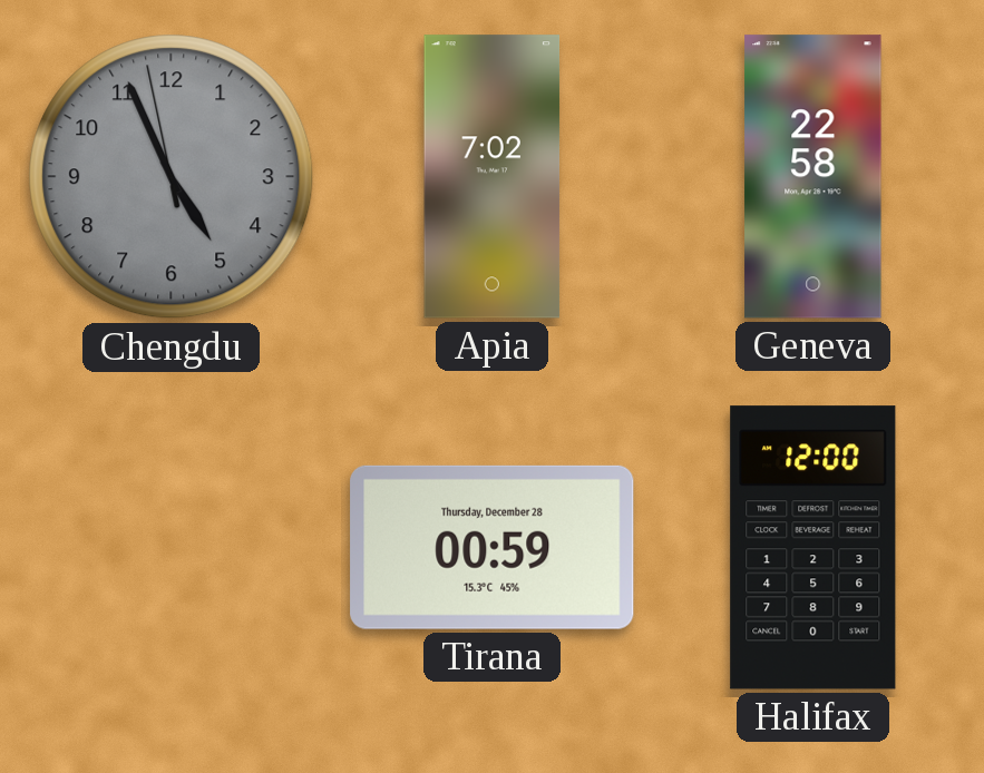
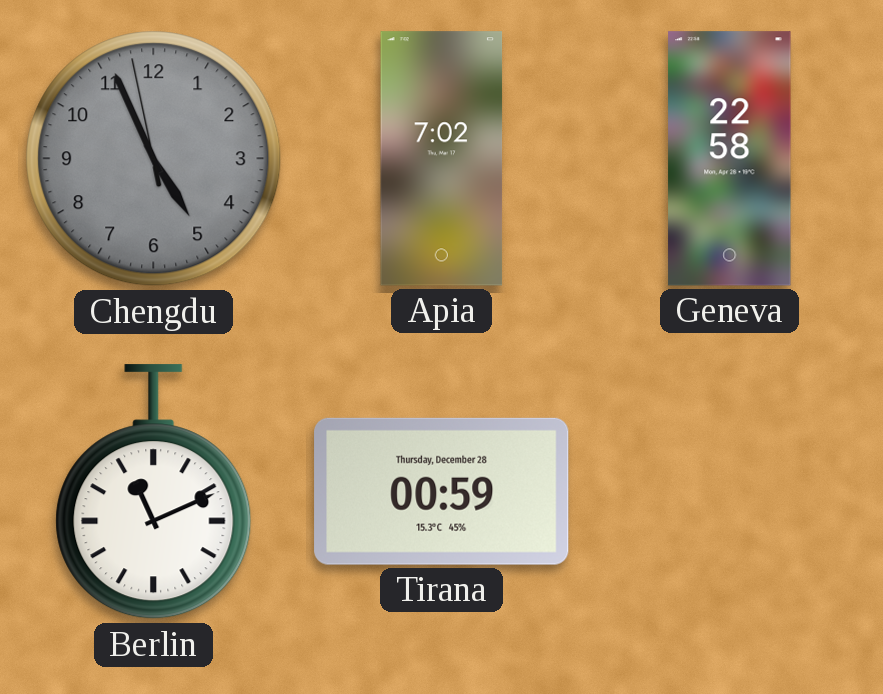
Berlin: none -> 11:11
Halifax: 12:00 -> none
